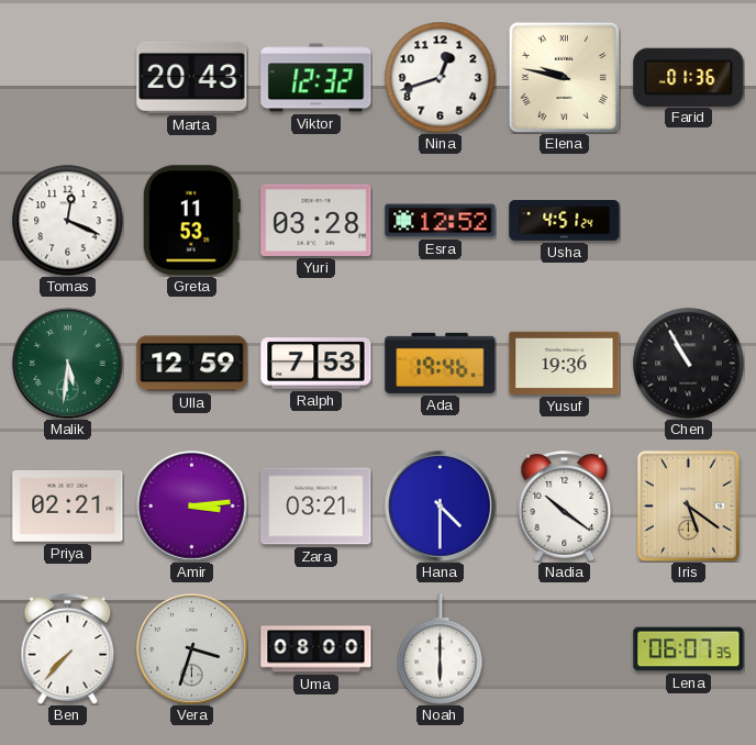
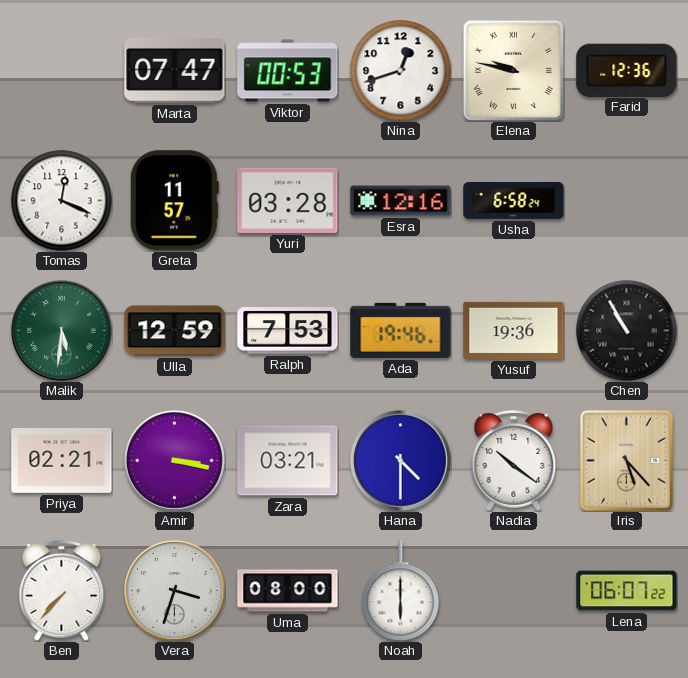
Marta: 20:43 -> 07:47
Viktor: 12:32 -> 00:53
Farid: 01:36 -> 12:36
Greta: 11:53 -> 11:57
Esra: 12:52 -> 12:16
Usha: 4:51 -> 6:58
Amir: 3:14 -> 3:17
Iris: 5:21 -> 5:23
Lena: 06:07:35 -> 06:07:22
